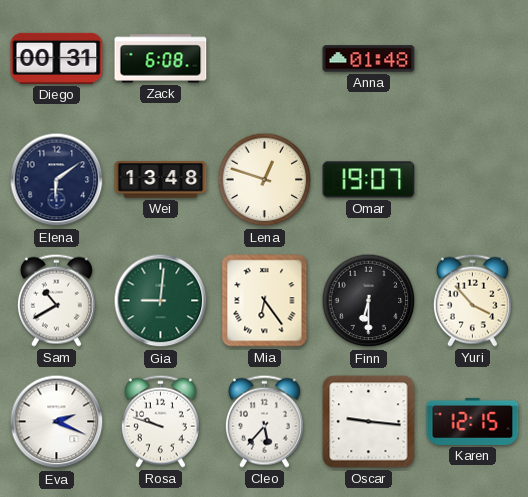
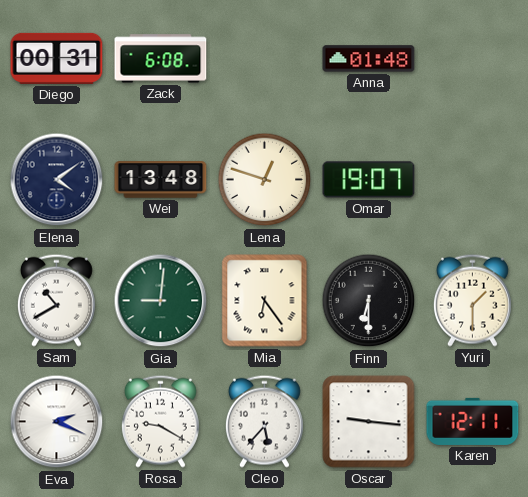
Elena: 6:09 -> 4:09
Yuri: 3:53 -> 1:30
Rosa: 9:48 -> 9:20
Karen: 12:15 -> 12:11
